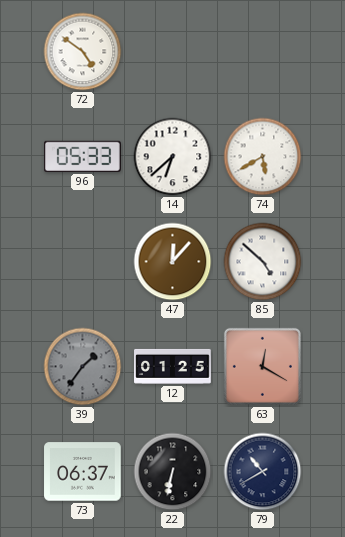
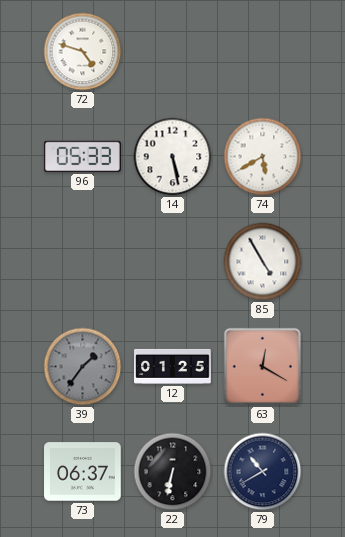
72: 4:51 -> 4:48
14: 6:38 -> 5:28
47: 12:07 -> none
85: 4:52 -> 4:55
